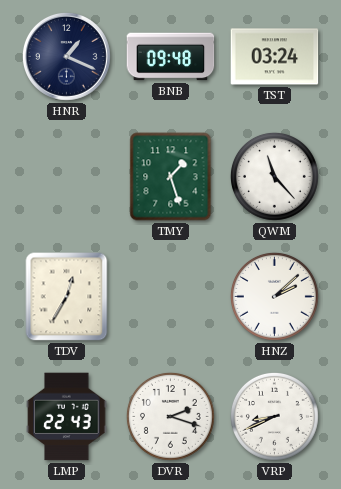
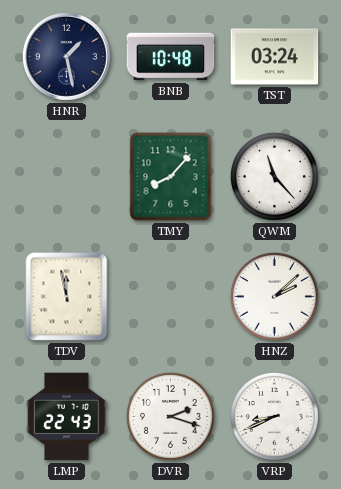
HNR: 1:19 -> 1:28
BNB: 09:48 -> 10:48
TMY: 1:27 -> 8:07
TDV: 12:35 -> 11:58
